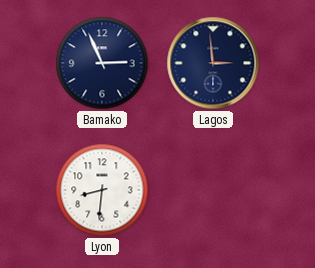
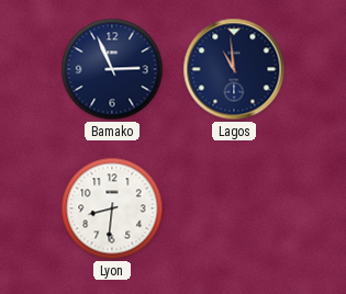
Lagos: 2:59 -> 10:59
